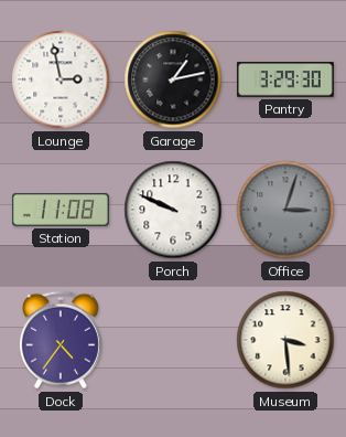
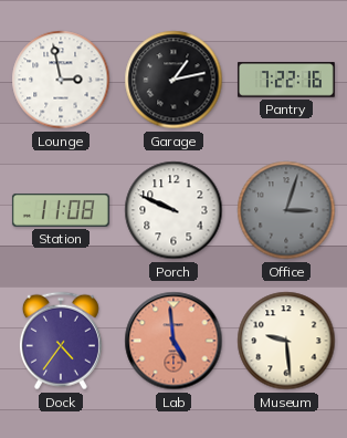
Pantry: 3:29 -> 7:22
Lab: none -> 4:59
Museum: 3:29 -> 9:29
